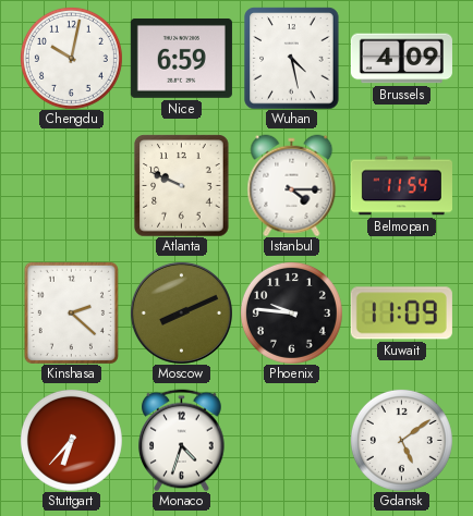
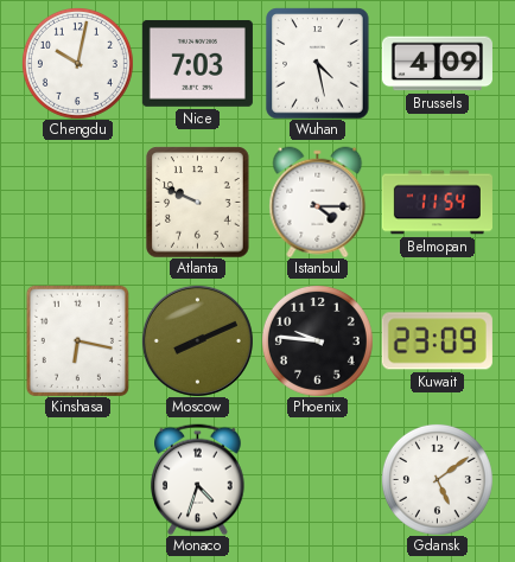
Nice: 6:59 -> 7:03
Kinshasa: 2:22 -> 6:17
Kuwait: 11:09 -> 23:09
Stuttgart: 6:37 -> none
